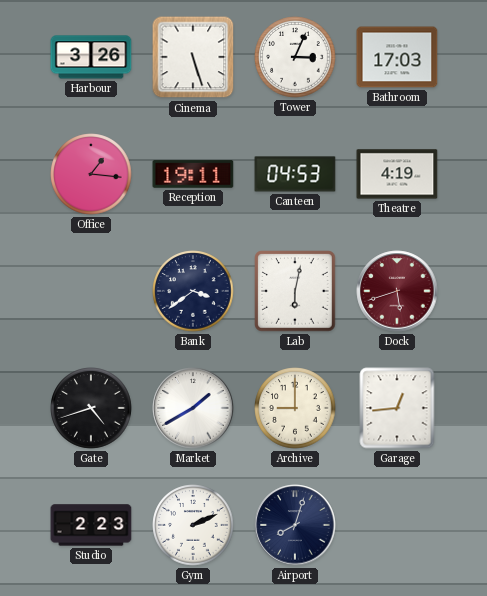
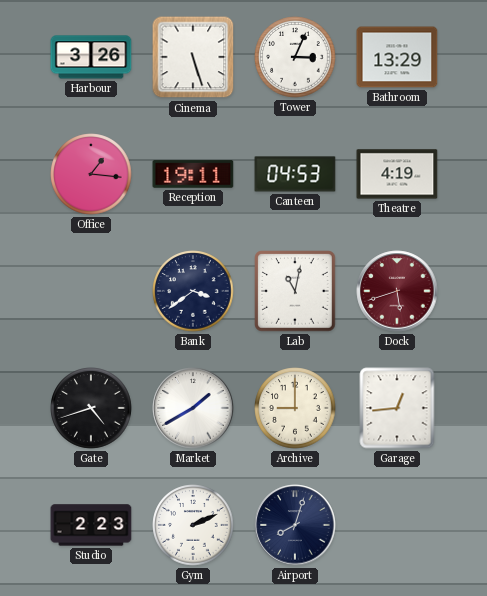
Bathroom: 17:03 -> 13:29
Lab: 6:02 -> 11:02
